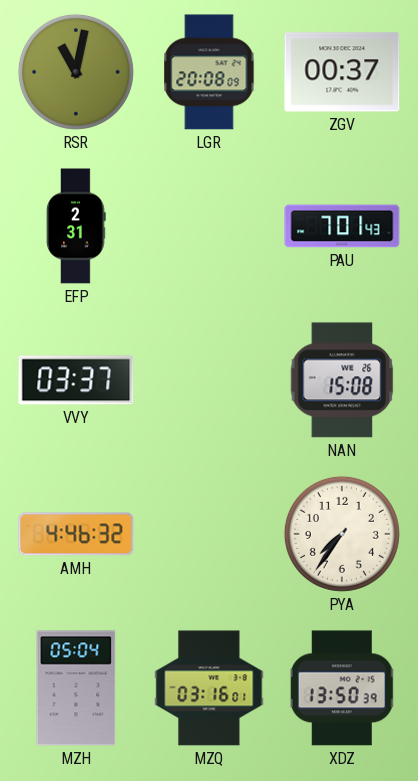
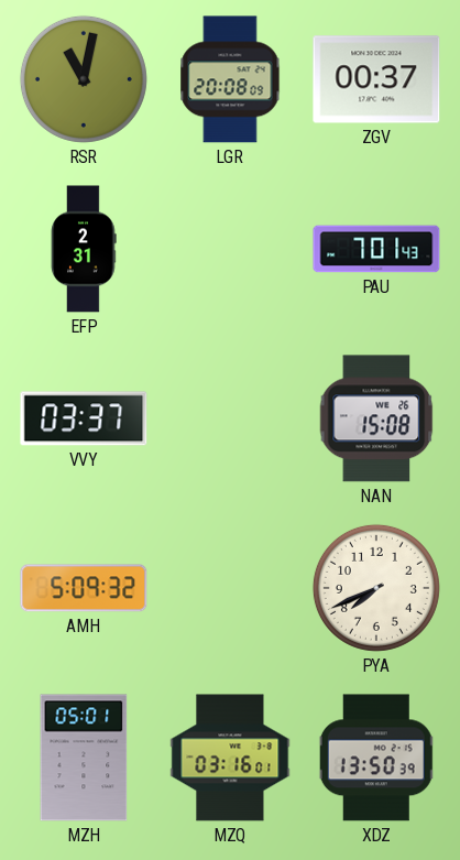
AMH: 4:46 -> 5:09
PYA: 7:36 -> 7:41
MZH: 05:04 -> 05:01
